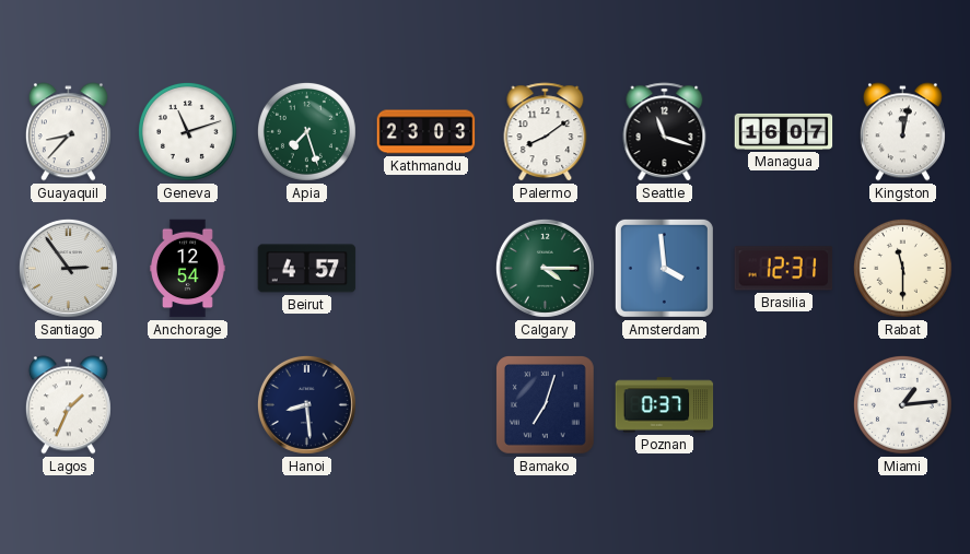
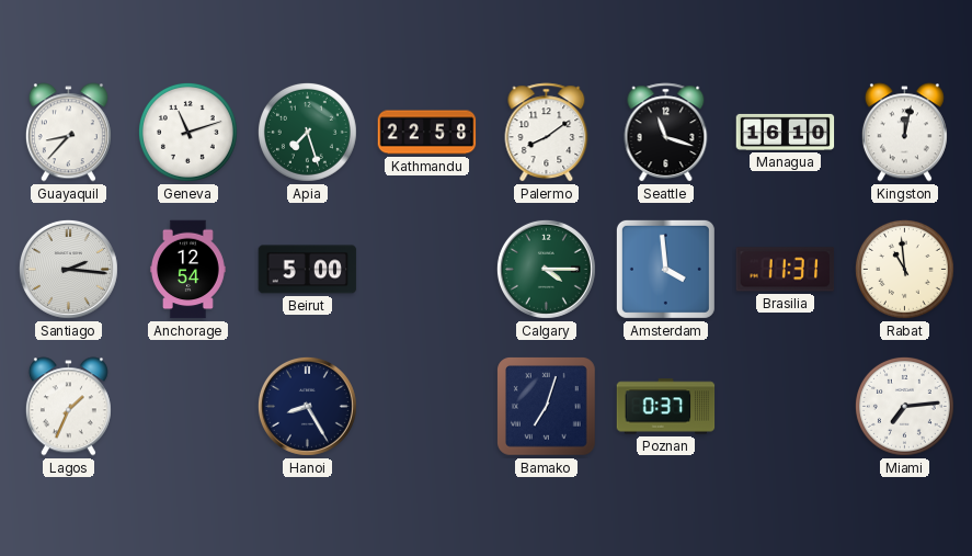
Kathmandu: 23:03 -> 22:58
Managua: 16:07 -> 16:10
Santiago: 2:54 -> 2:16
Beirut: 4:57 -> 5:00
Brasilia: 12:31 -> 11:31
Rabat: 11:30 -> 10:59
Hanoi: 8:29 -> 8:25
Miami: 1:14 -> 7:14
